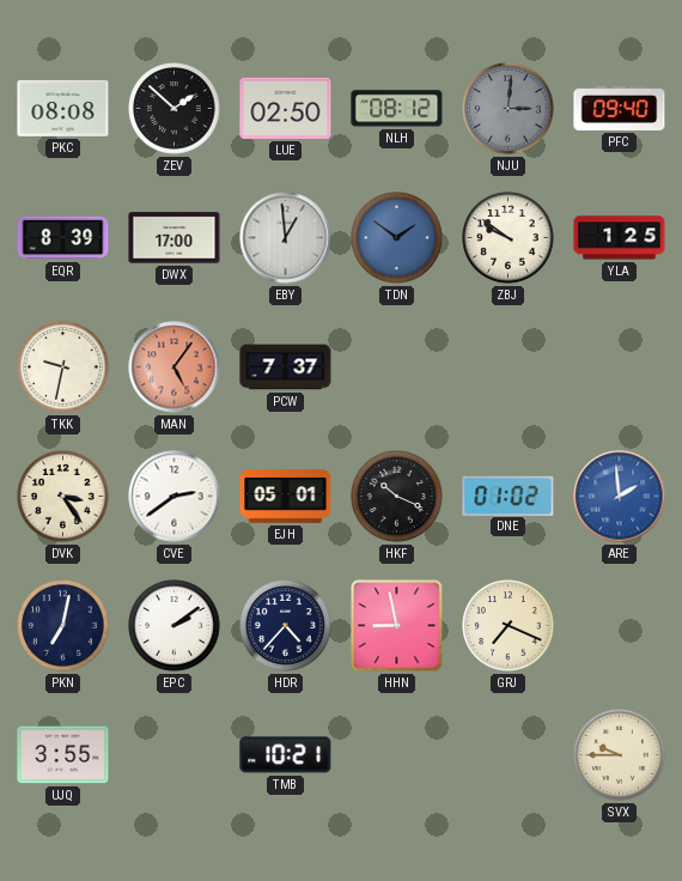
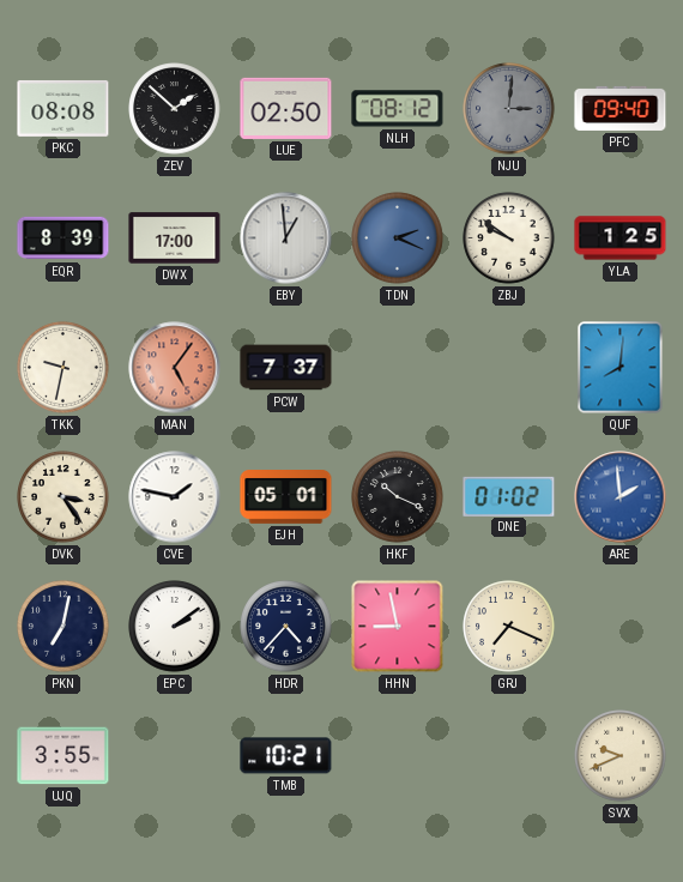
TDN: 1:51 -> 2:19
QUF: none -> 8:01
CVE: 2:39 -> 1:47
SVX: 9:45 -> 9:41
